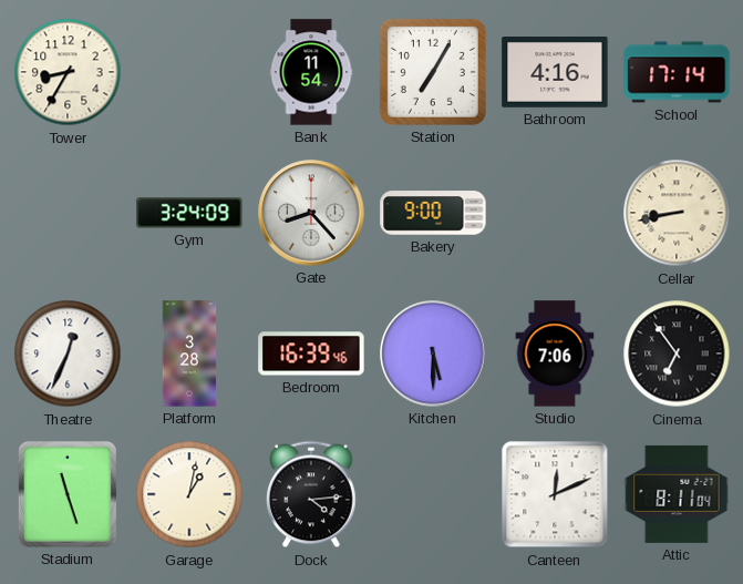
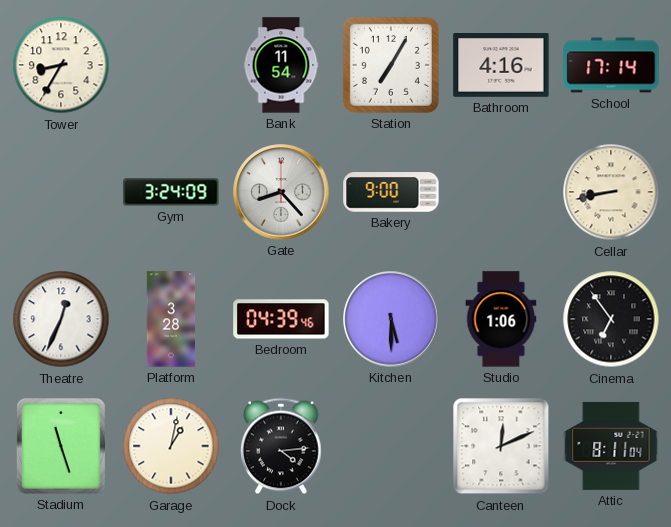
Bedroom: 16:39 -> 04:39
Studio: 7:06 -> 1:06
